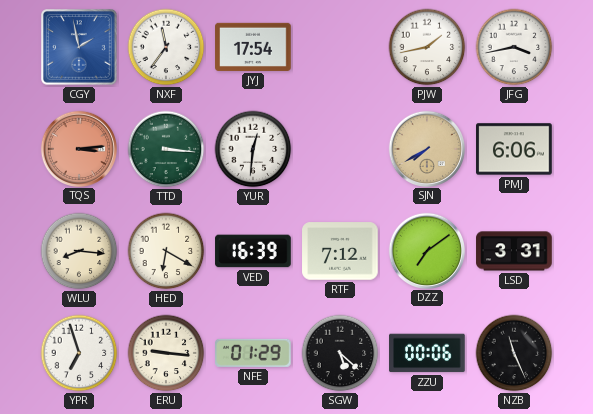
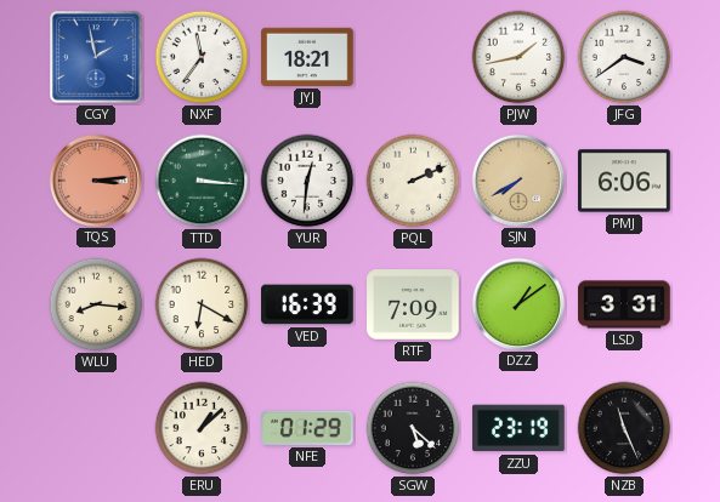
JYJ: 17:54 -> 18:21
JFG: 3:43 -> 3:39
PQL: none -> 2:11
RTF: 7:12 -> 7:09
DZZ: 7:09 -> 1:09
YPR: 6:57 -> none
ERU: 9:16 -> 1:08
ZZU: 00:06 -> 23:19
